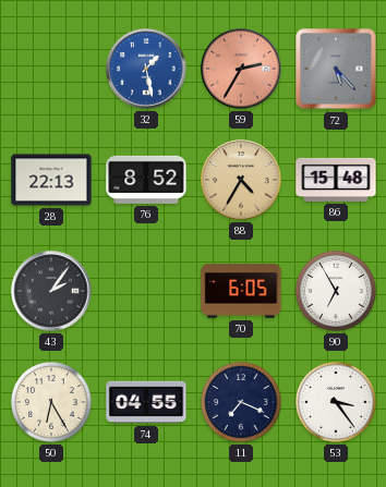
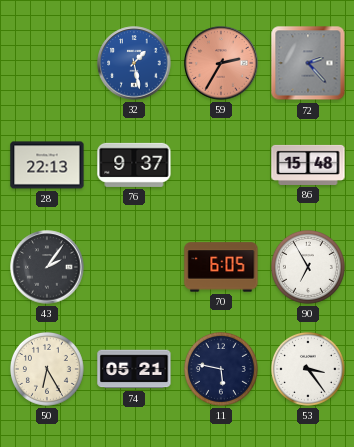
72: 5:23 -> 2:23
76: 8:52 -> 9:37
88: 4:35 -> none
74: 04:55 -> 05:21
11: 7:19 -> 5:47
